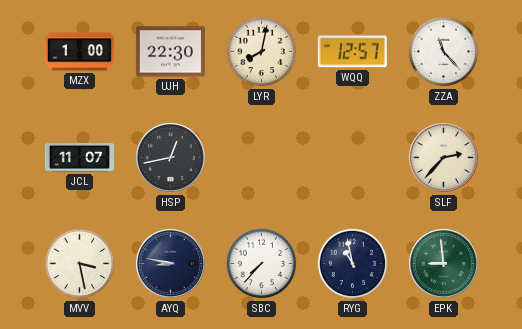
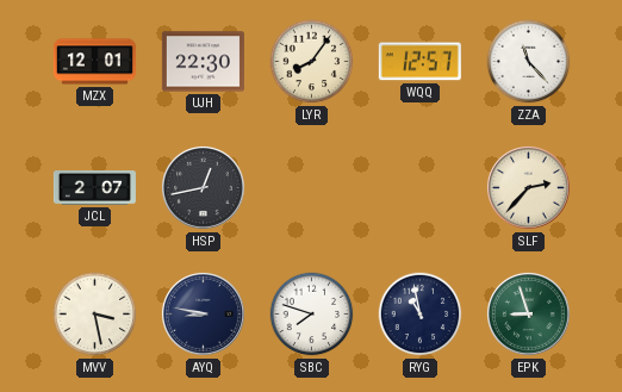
MZX: 1:00 -> 12:01
LYR: 8:02 -> 8:06
JCL: 11:07 -> 2:07
SBC: 7:37 -> 7:48
EPK: 8:59 -> 8:57
